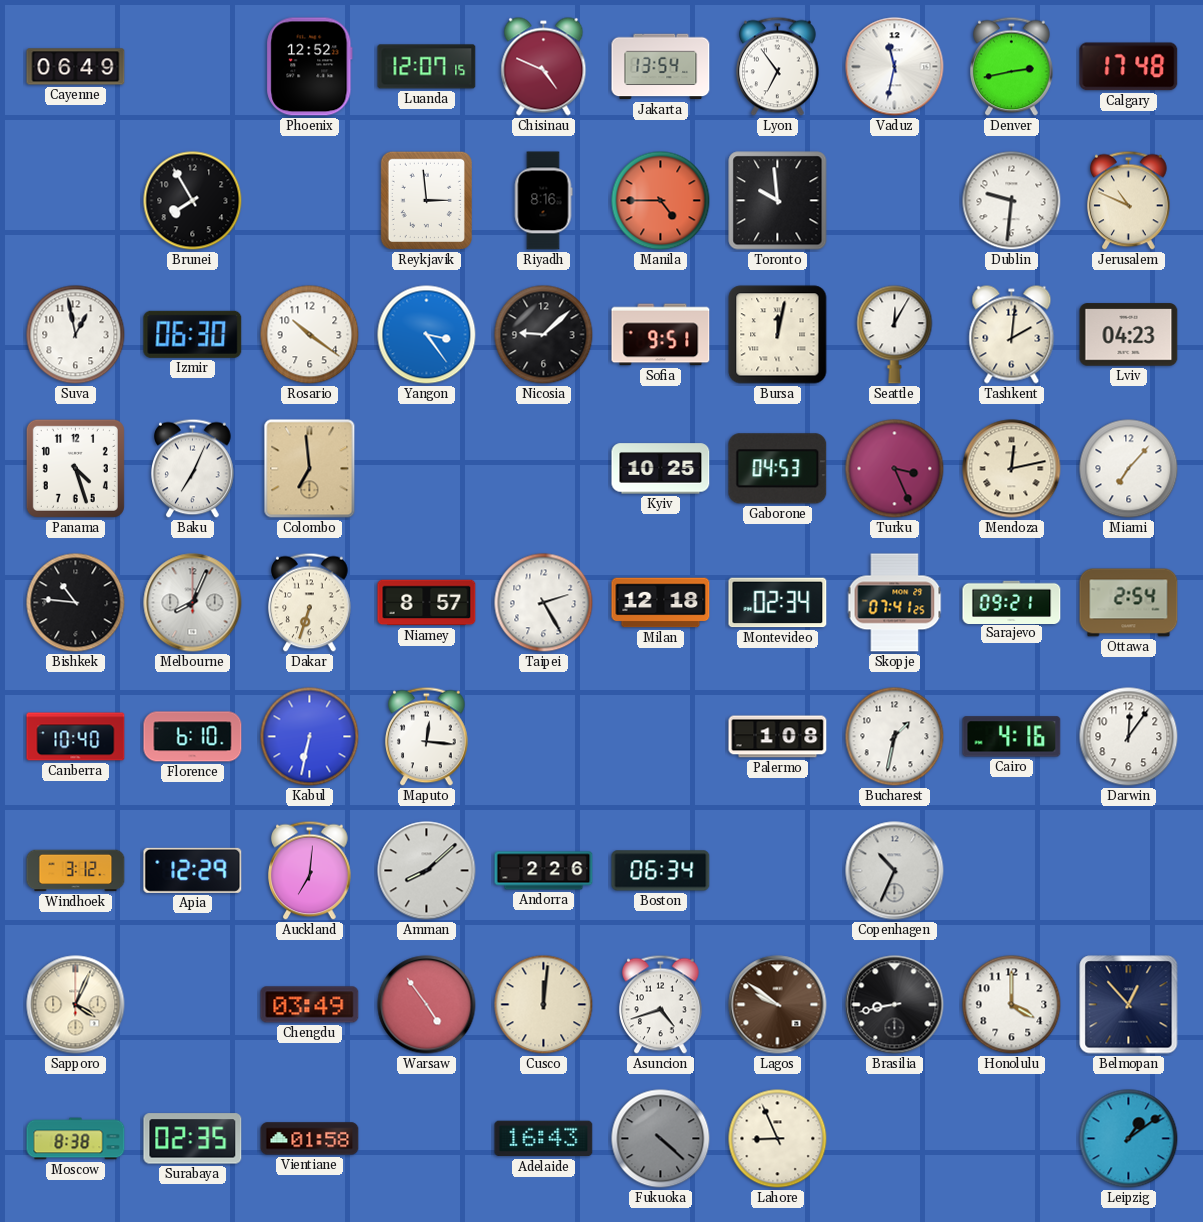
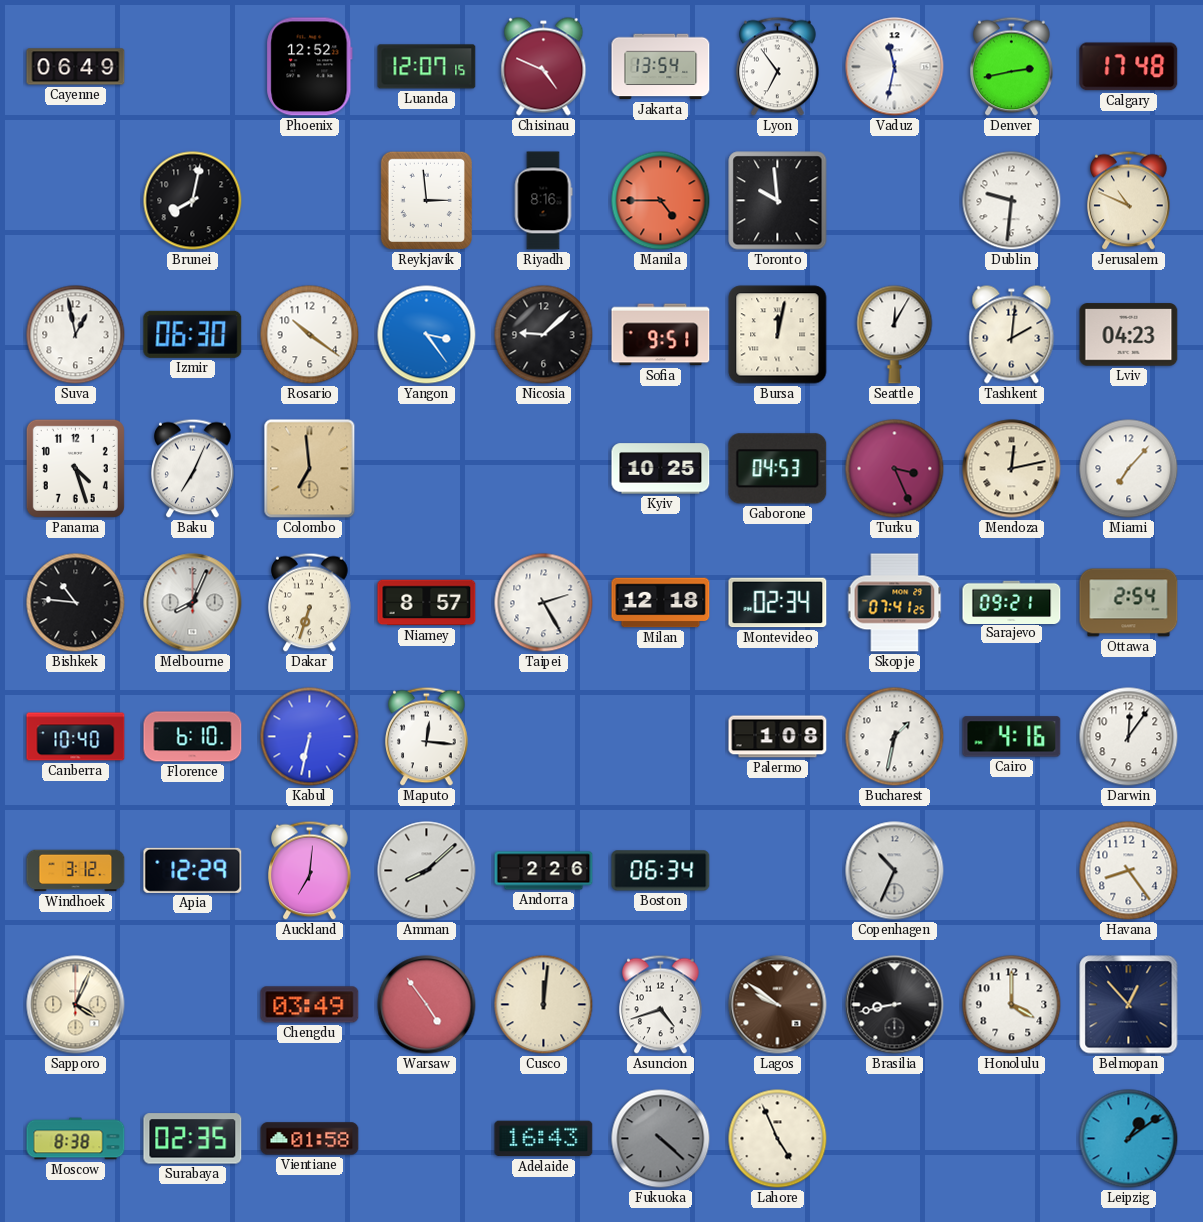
Brunei: 7:55 -> 8:02
Havana: none -> 8:24
Lahore: 8:56 -> 4:56
